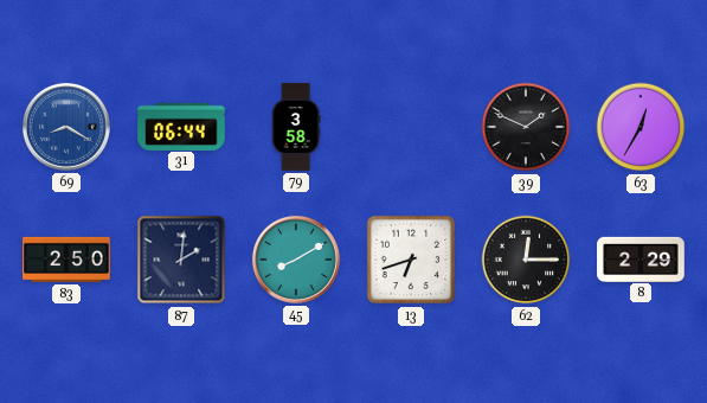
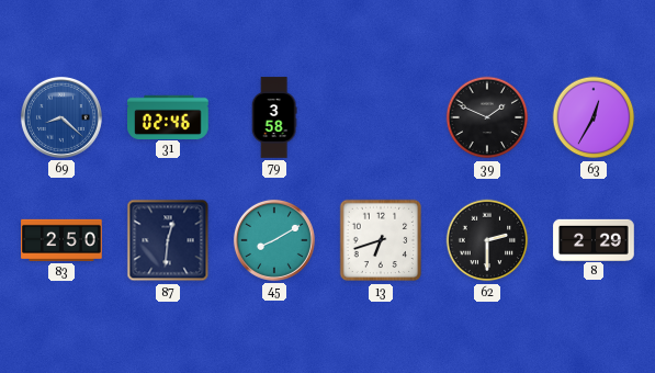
69: 8:20 -> 8:22
31: 06:44 -> 02:46
87: 2:01 -> 12:31
62: 12:15 -> 2:30
